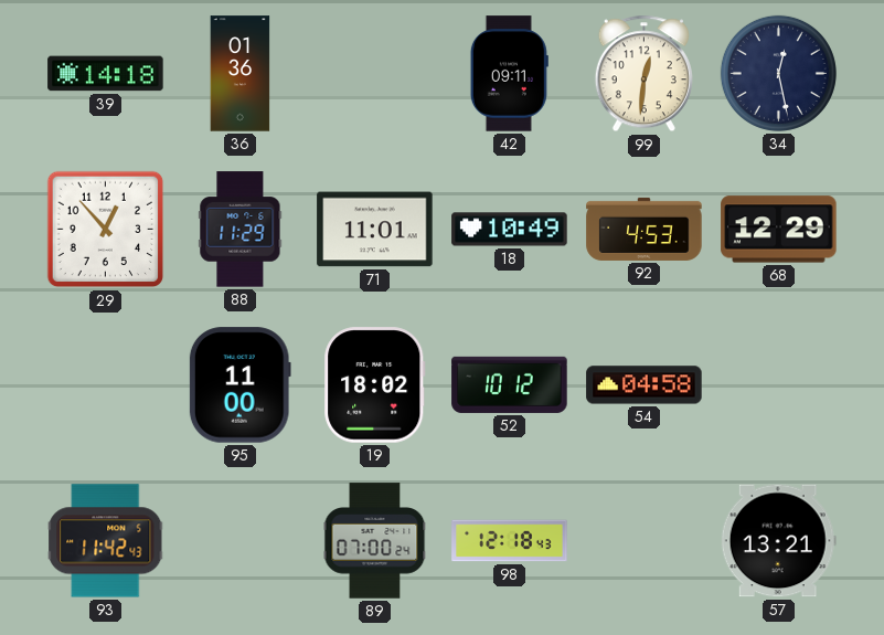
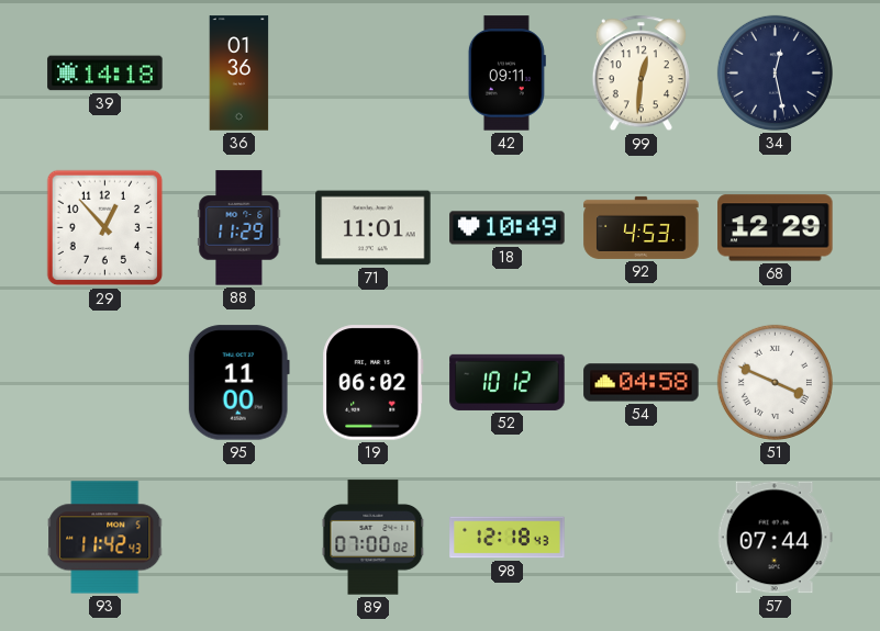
19: 18:02 -> 06:02
51: none -> 3:49
89: 07:00:24 -> 07:00:02
57: 13:21 -> 07:44
